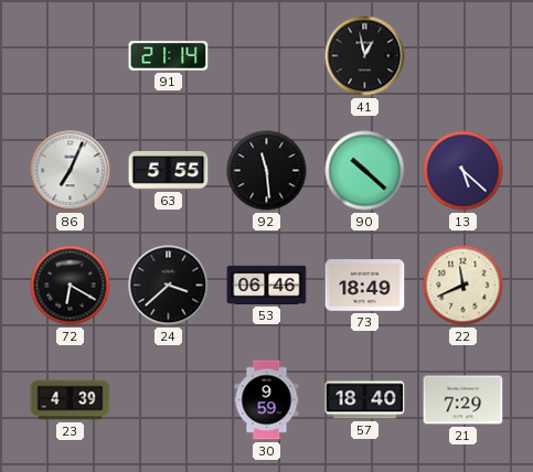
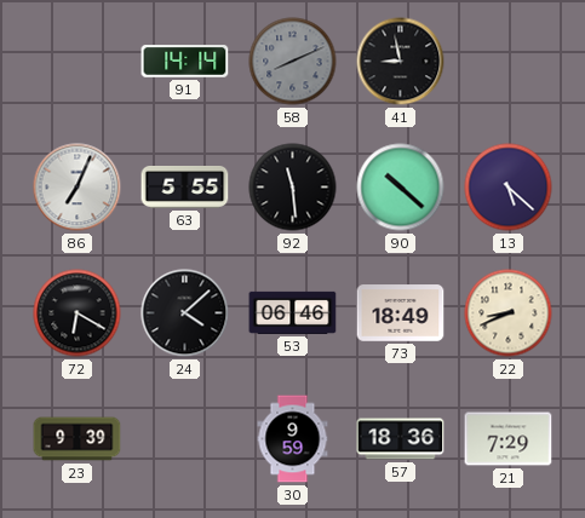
91: 21:14 -> 14:14
58: none -> 8:11
41: 12:58 -> 8:58
24: 3:38 -> 4:08
22: 11:41 -> 8:41
23: 4:39 -> 9:39
57: 18:40 -> 18:36
